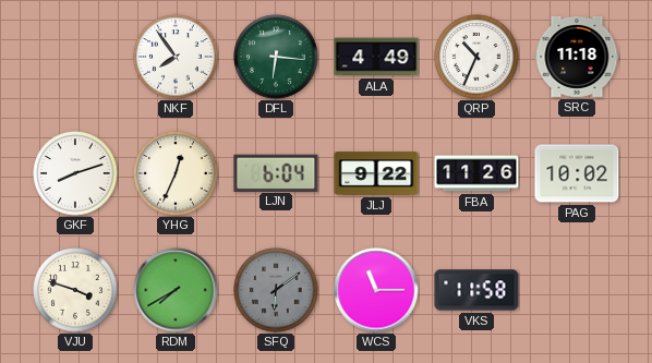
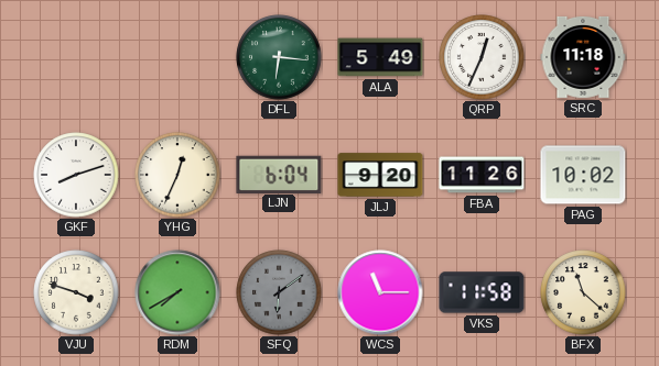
NKF: 7:54 -> none
ALA: 4:49 -> 5:49
QRP: 10:34 -> 12:34
JLJ: 9:22 -> 9:20
BFX: none -> 11:22
